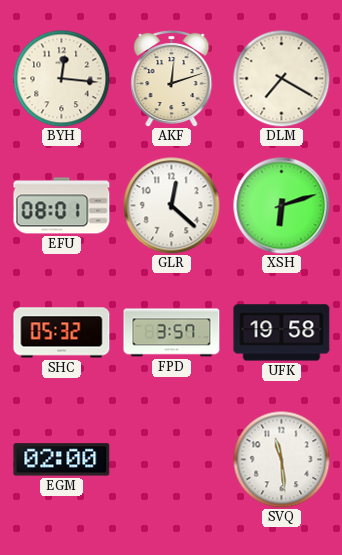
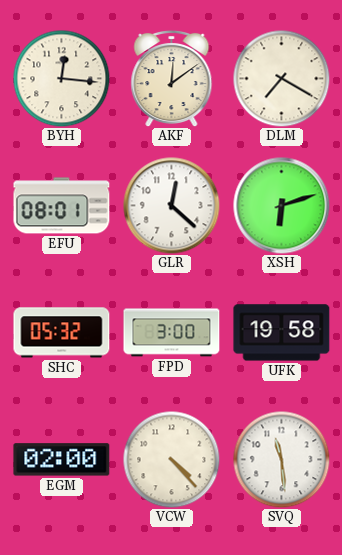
AKF: 12:12 -> 12:09
FPD: 3:57 -> 3:00
VCW: none -> 4:23
